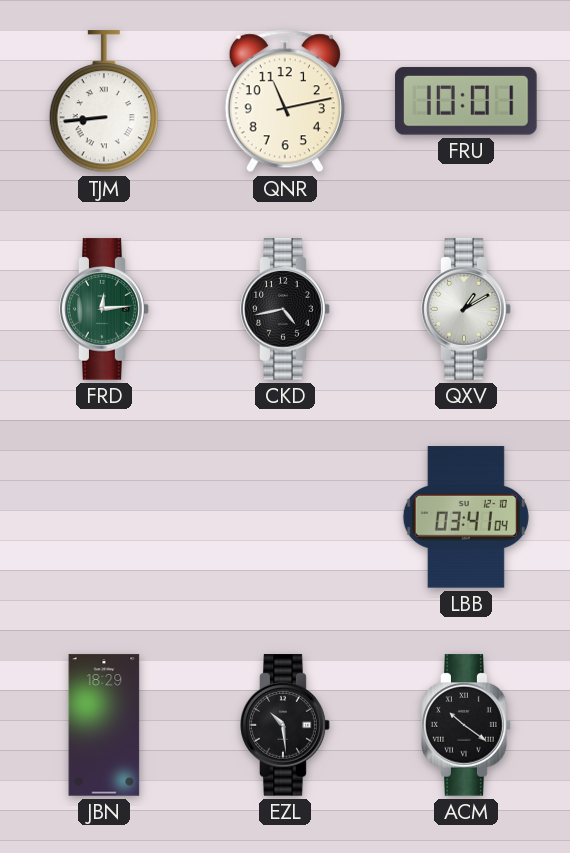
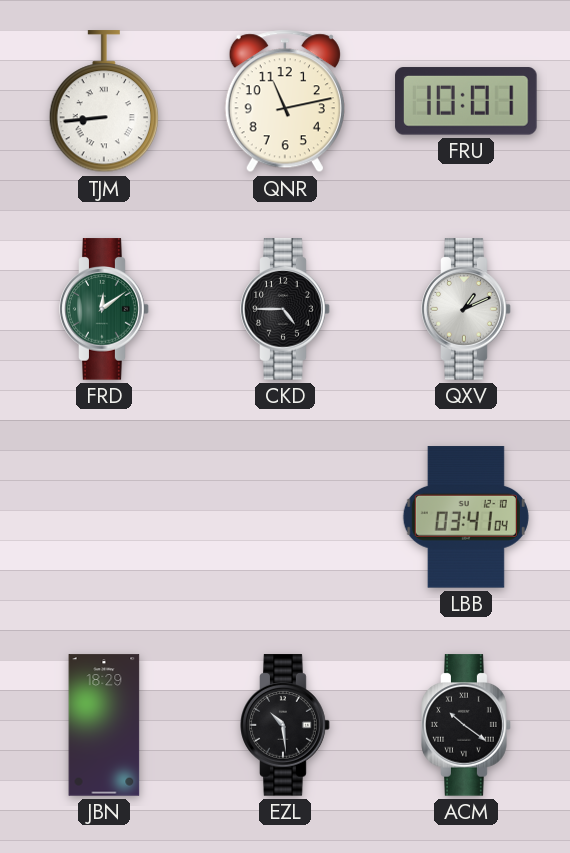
FRD: 12:14 -> 12:09
CKD: 4:43 -> 4:45
QXV: 1:10 -> 1:11
